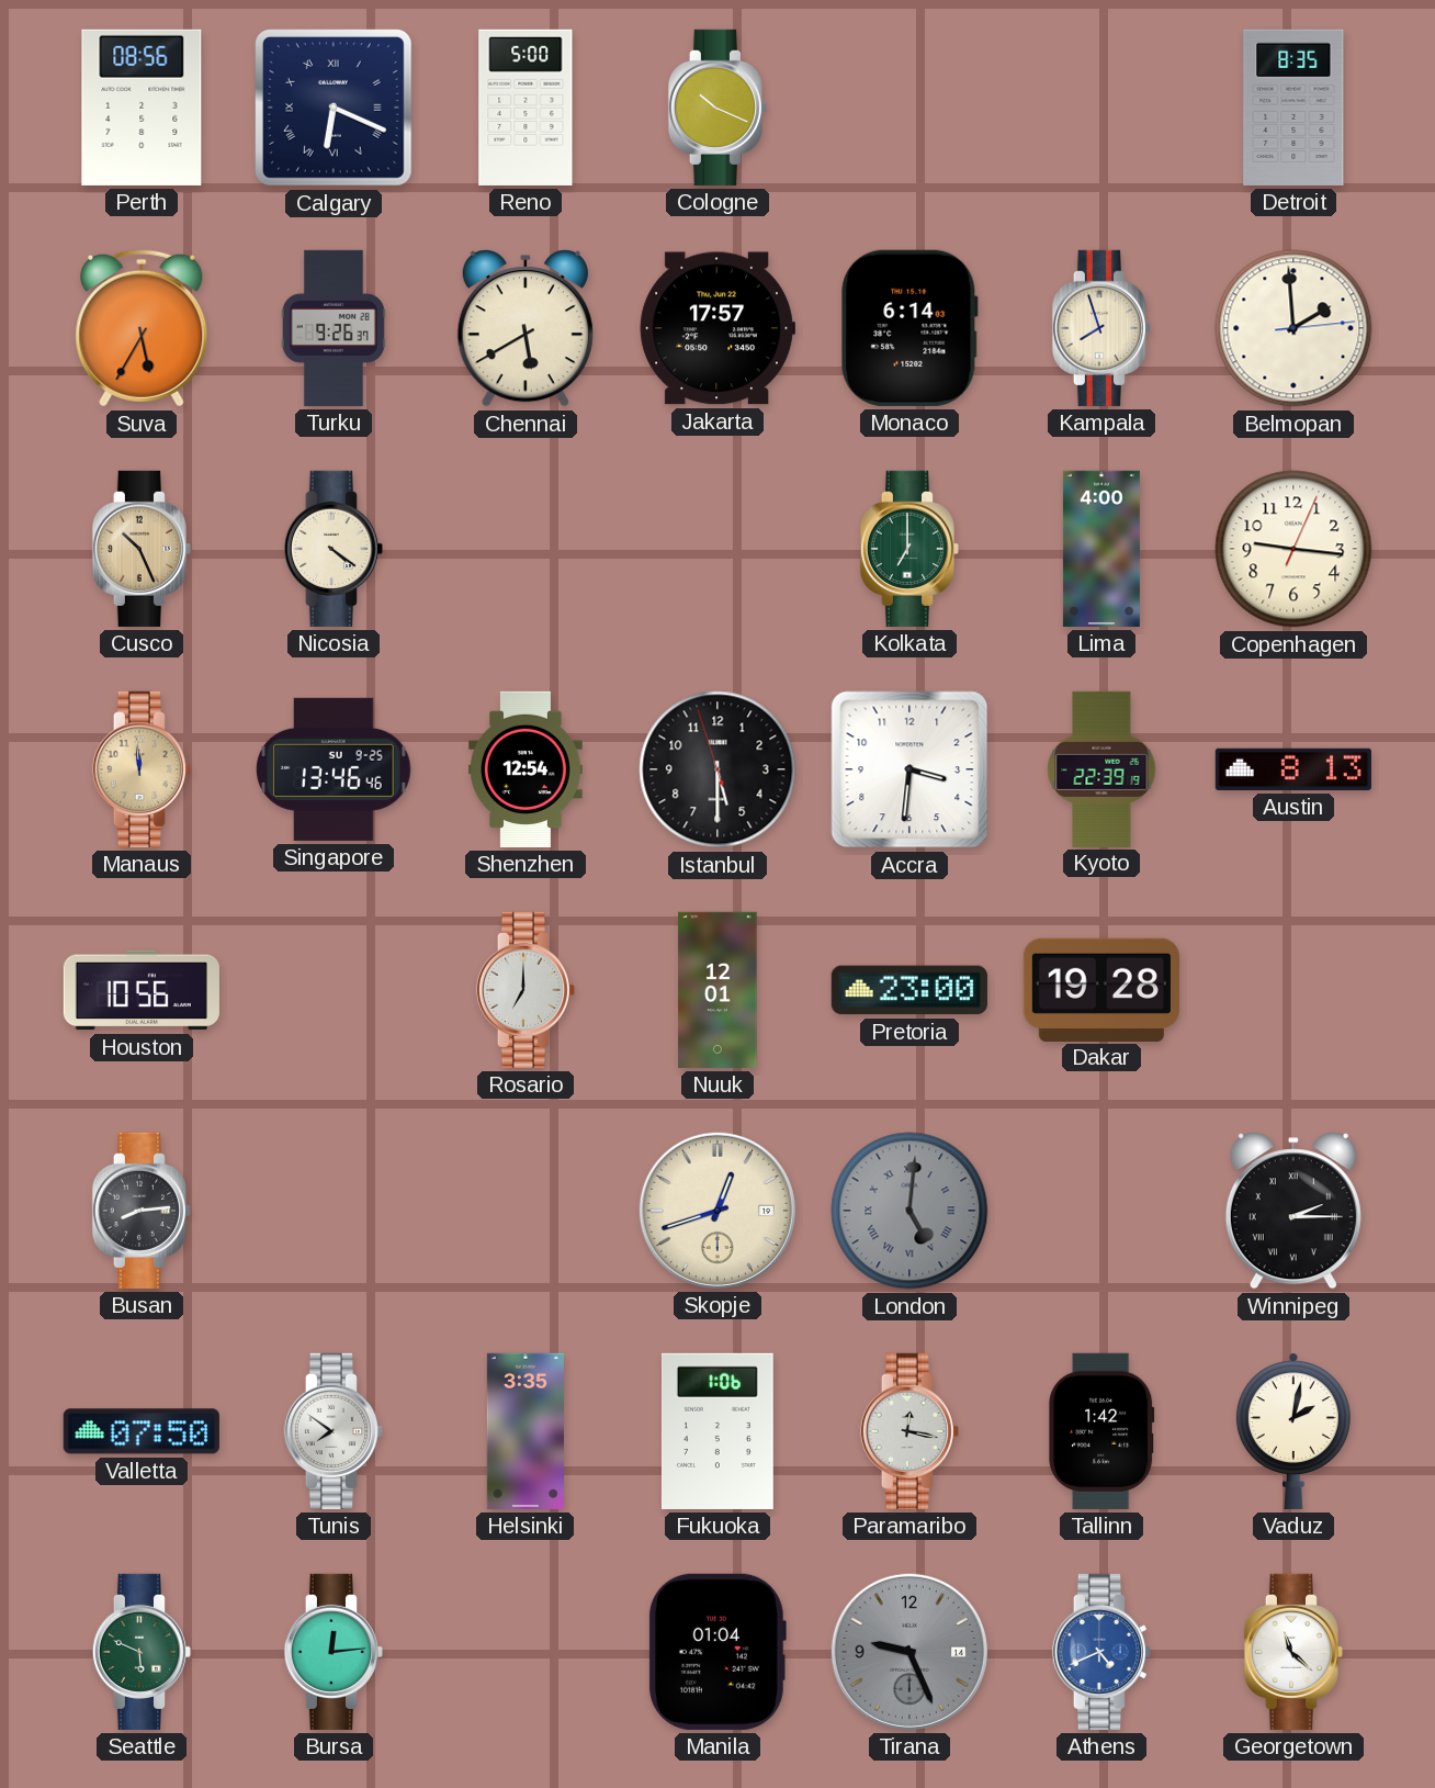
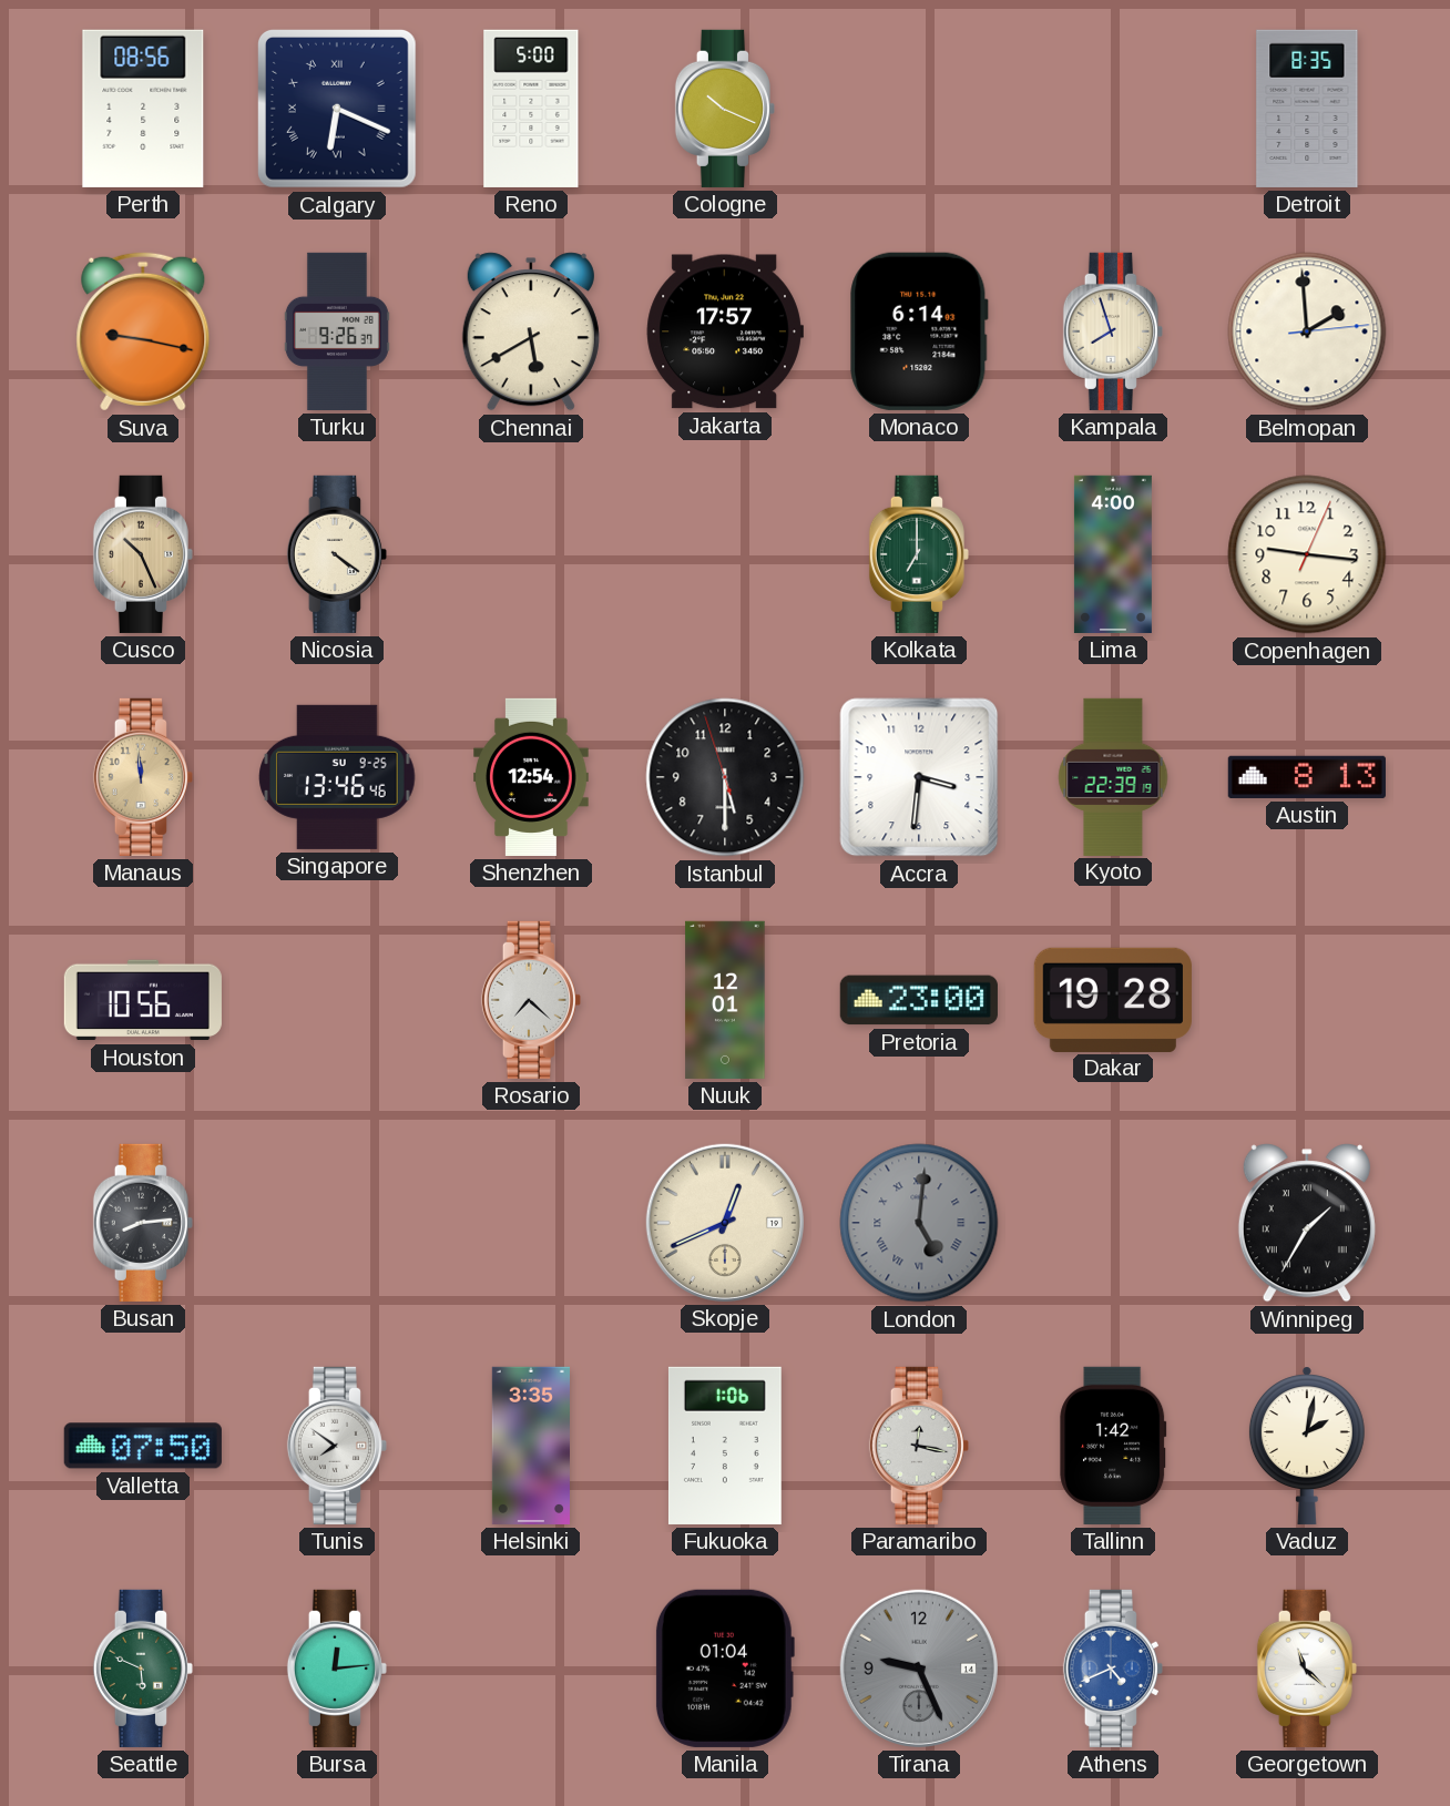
Suva: 5:35 -> 9:17
Rosario: 7:00 -> 7:22
Skopje: 12:42 -> 12:41
Winnipeg: 2:15 -> 1:35
